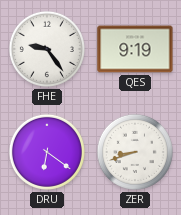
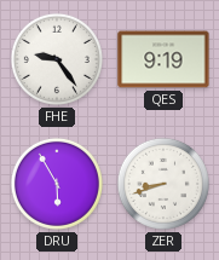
DRU: 6:21 -> 5:55
